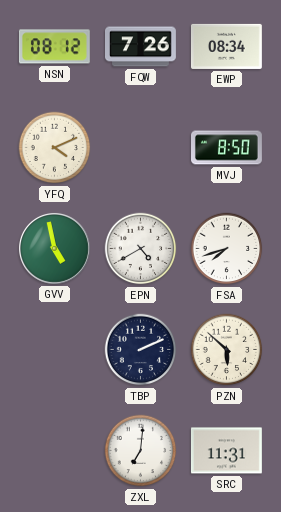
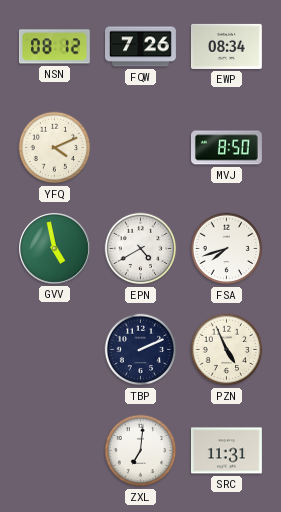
PZN: 5:52 -> 4:56
